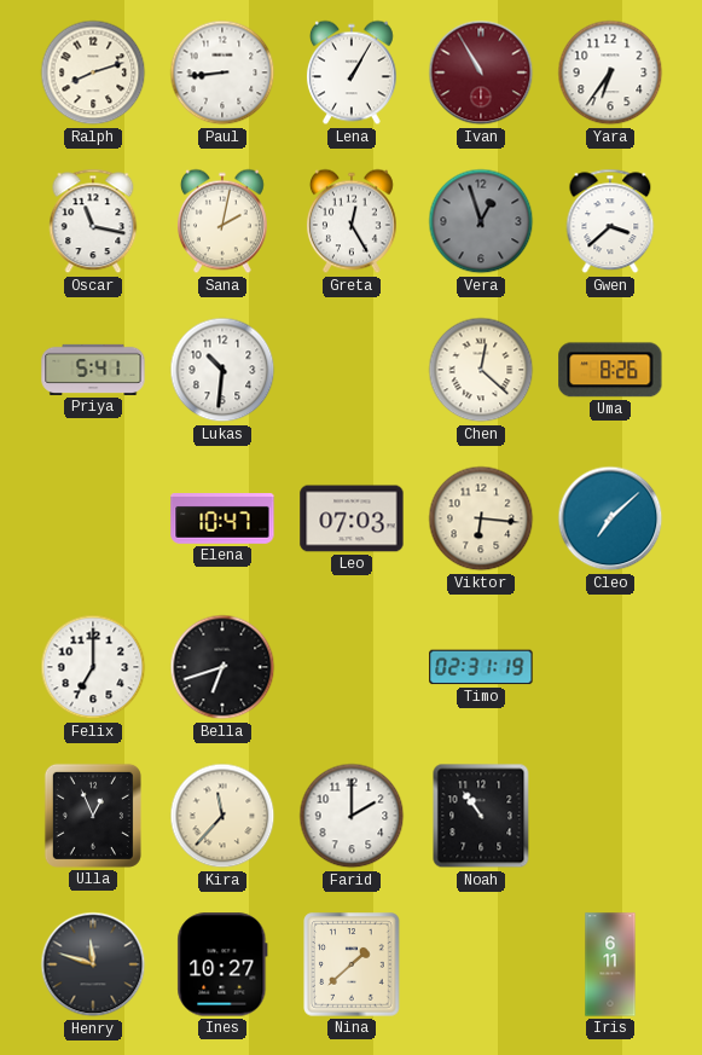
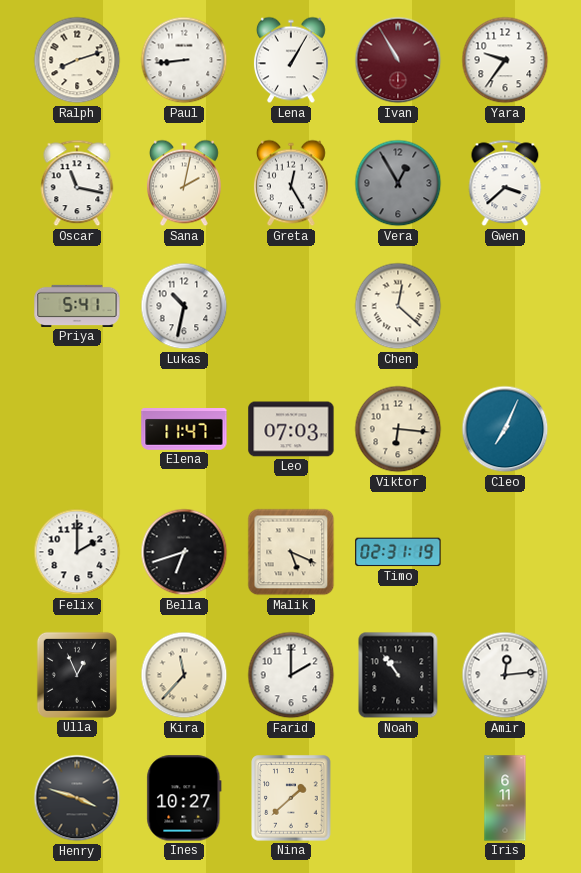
Yara: 6:36 -> 9:36
Vera: 12:57 -> 12:55
Lukas: 10:31 -> 10:32
Uma: 8:26 -> none
Elena: 10:47 -> 11:47
Cleo: 7:08 -> 7:04
Felix: 7:00 -> 2:00
Malik: none -> 5:19
Amir: none -> 12:14
Henry: 11:48 -> 3:48
